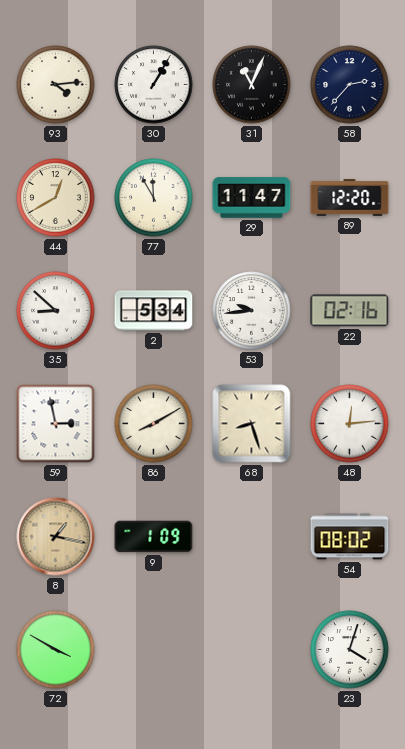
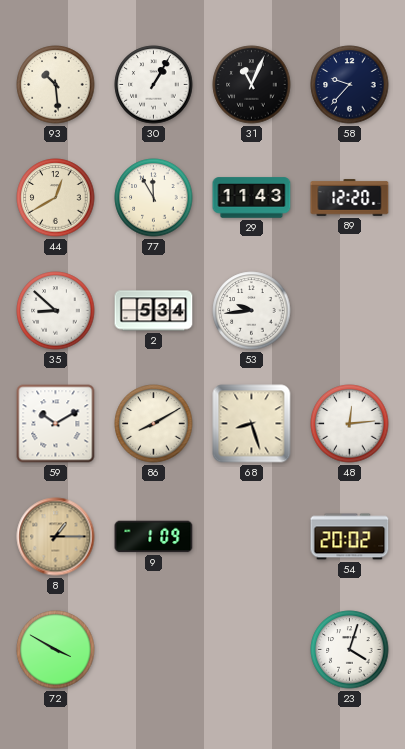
93: 4:14 -> 10:29
58: 2:37 -> 9:37
29: 11:47 -> 11:43
22: 02:16 -> none
59: 2:58 -> 10:10
8: 1:17 -> 1:15
54: 08:02 -> 20:02
